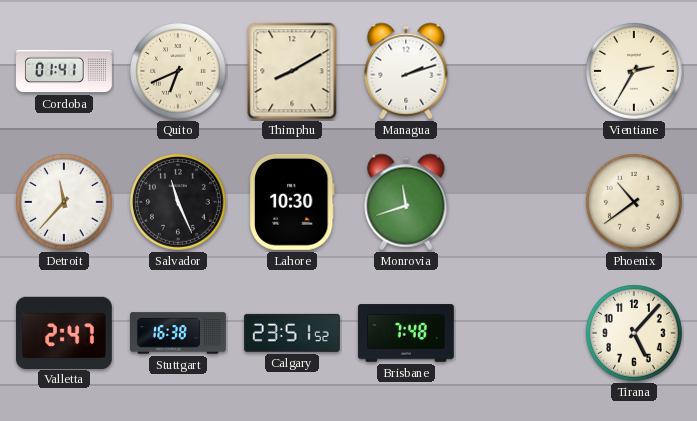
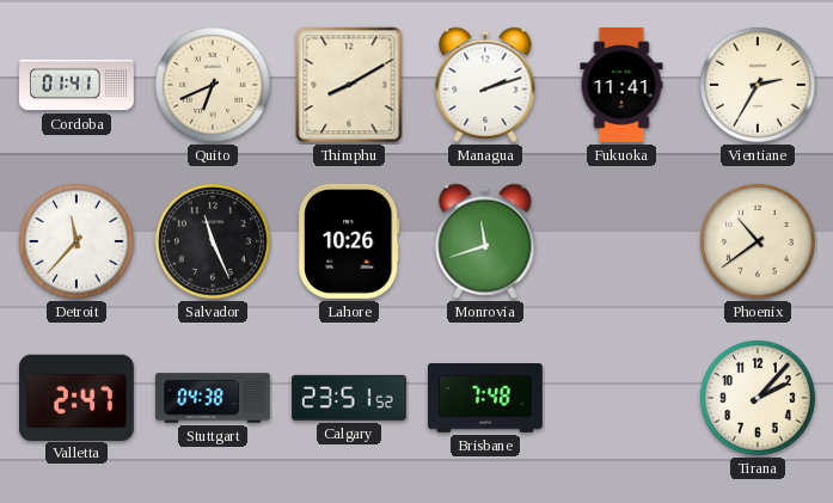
Fukuoka: none -> 11:41
Lahore: 10:30 -> 10:26
Stuttgart: 16:38 -> 04:38
Tirana: 5:07 -> 2:07
